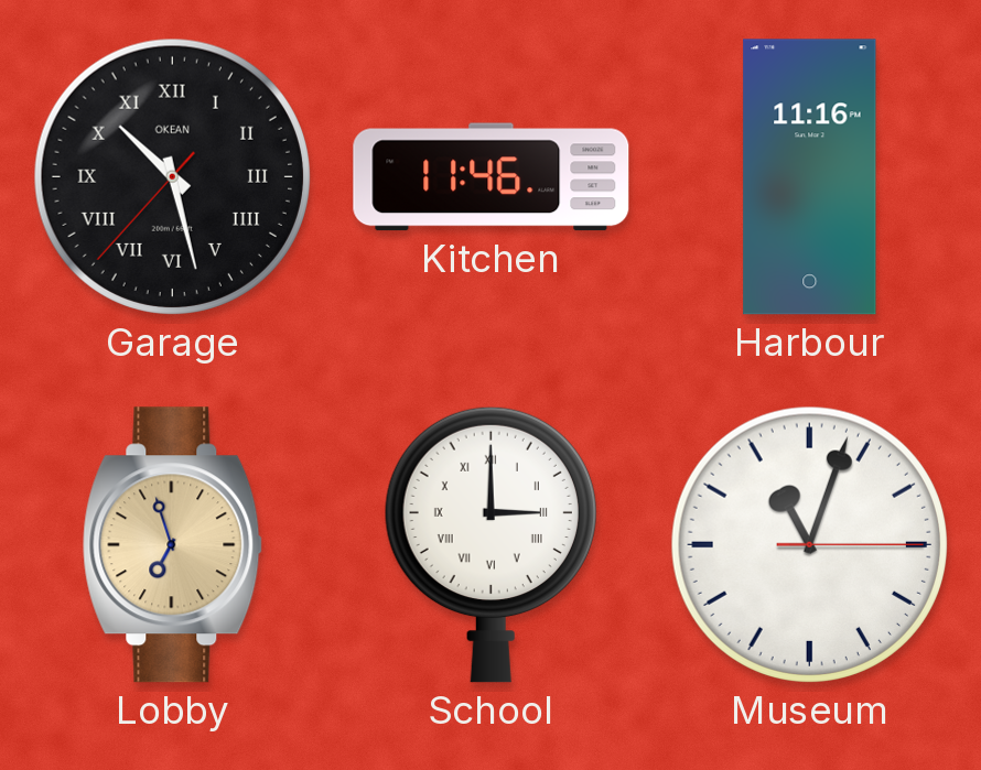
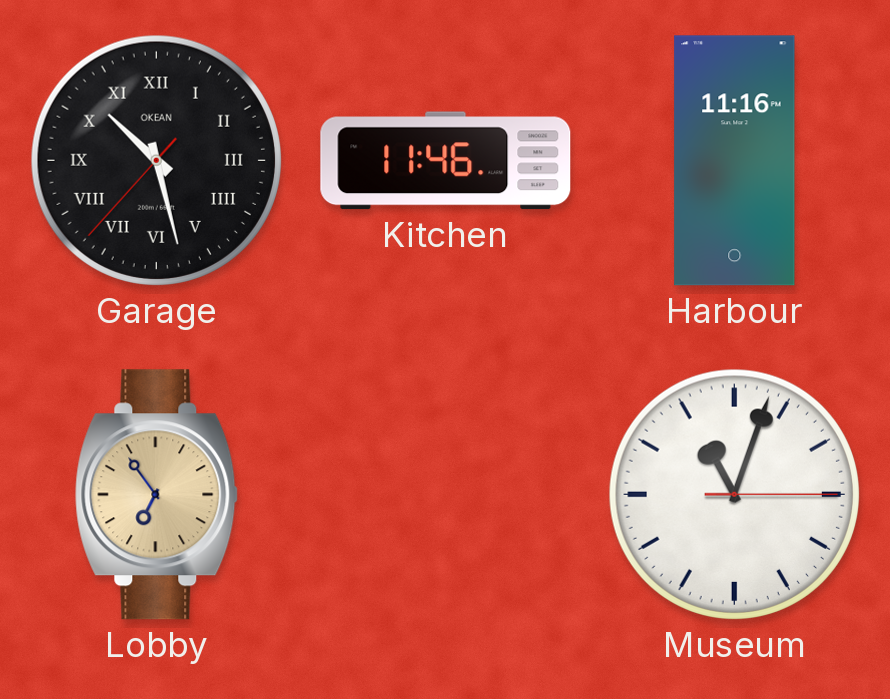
Lobby: 6:57 -> 6:54
School: 3:00 -> none
